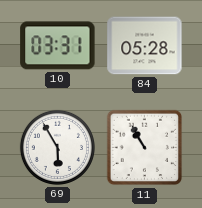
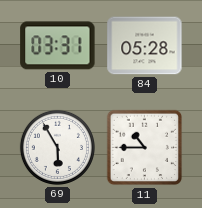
11: 10:55 -> 10:45
